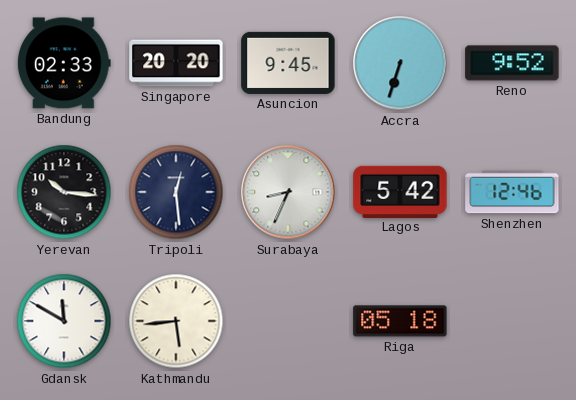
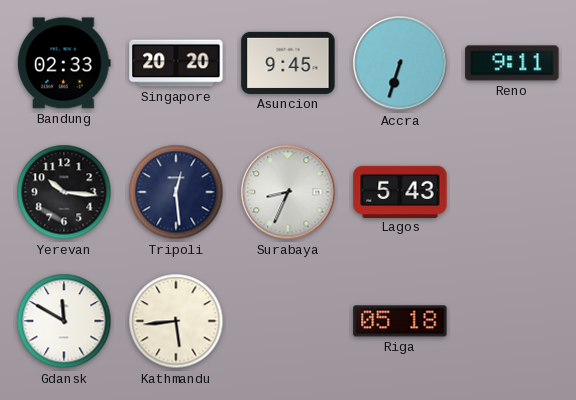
Reno: 9:52 -> 9:11
Lagos: 5:42 -> 5:43
Shenzhen: 12:46 -> none
